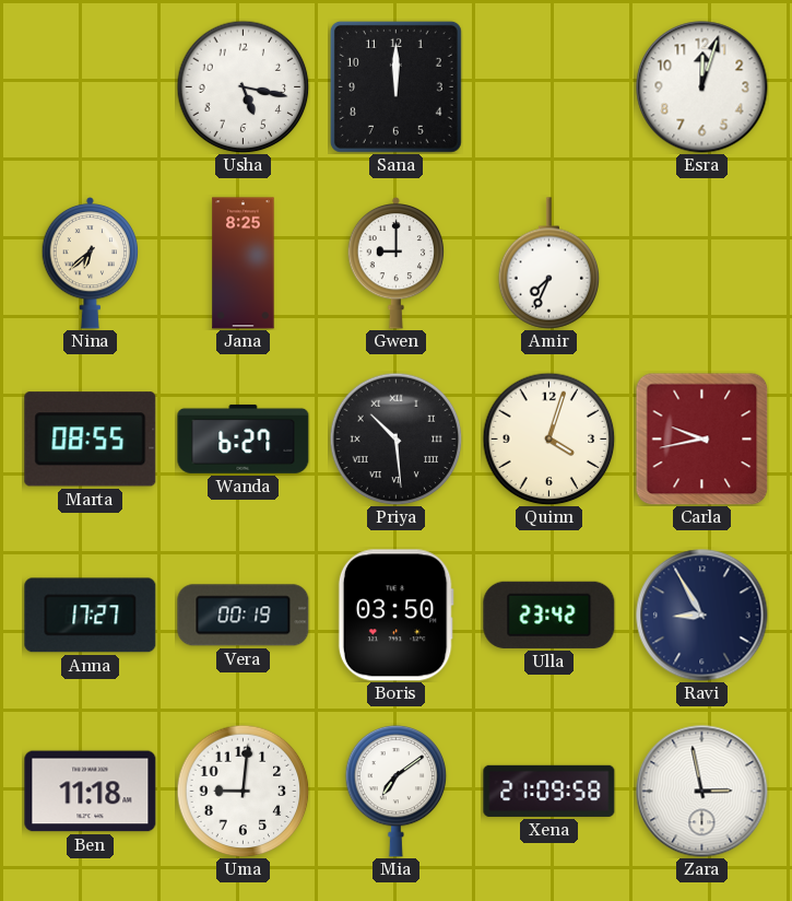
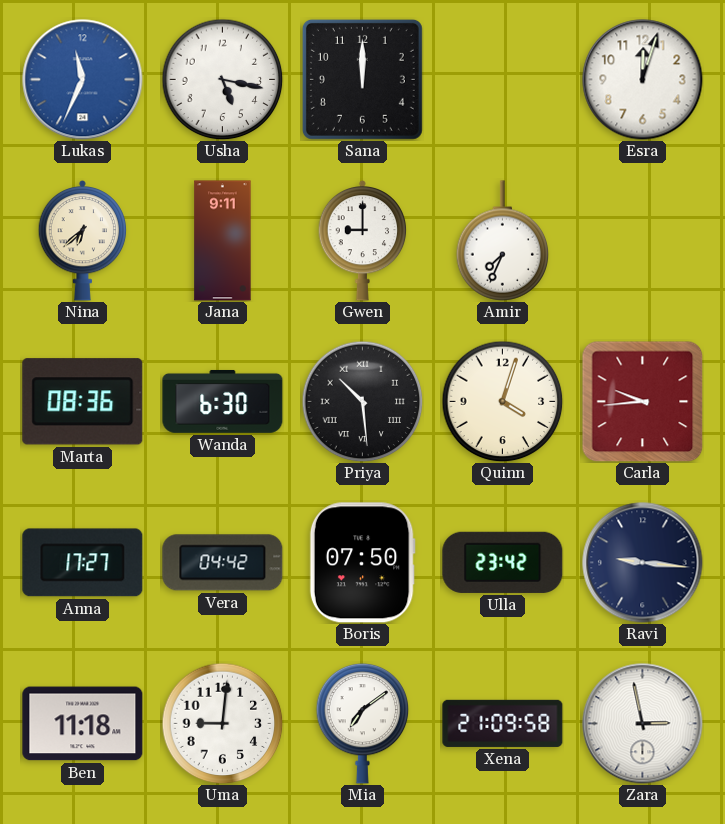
Lukas: none -> 11:34
Jana: 8:25 -> 9:11
Marta: 08:55 -> 08:36
Wanda: 6:27 -> 6:30
Carla: 9:43 -> 9:44
Vera: 00:19 -> 04:42
Boris: 03:50 -> 07:50
Ravi: 8:55 -> 9:16
